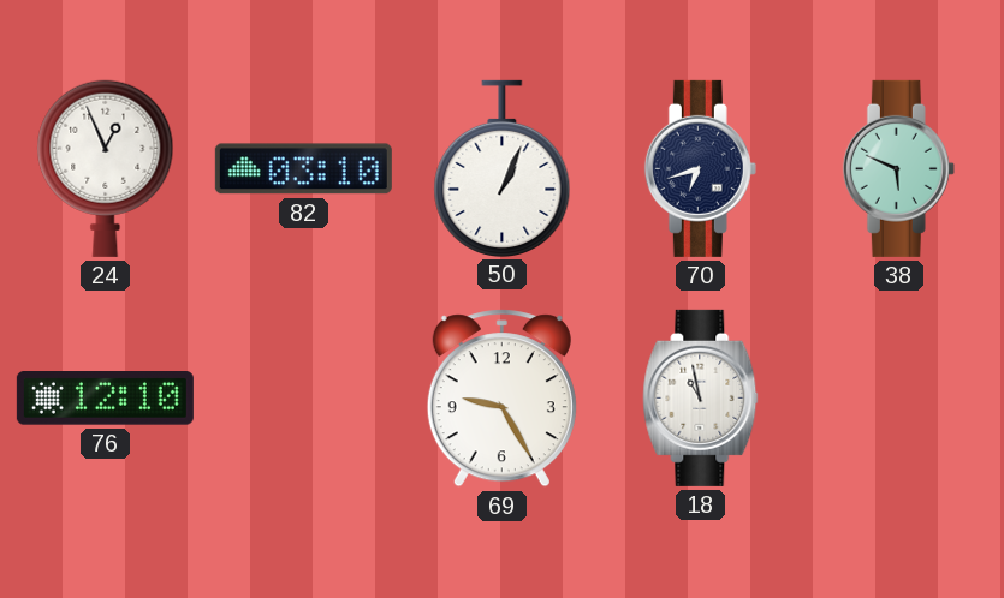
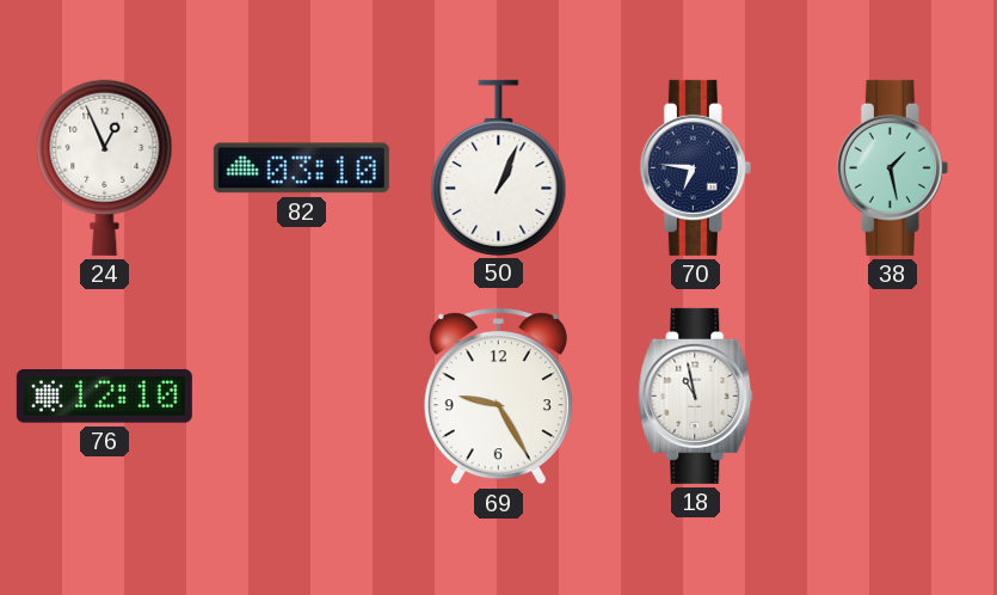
70: 6:42 -> 6:46
38: 5:49 -> 1:28
